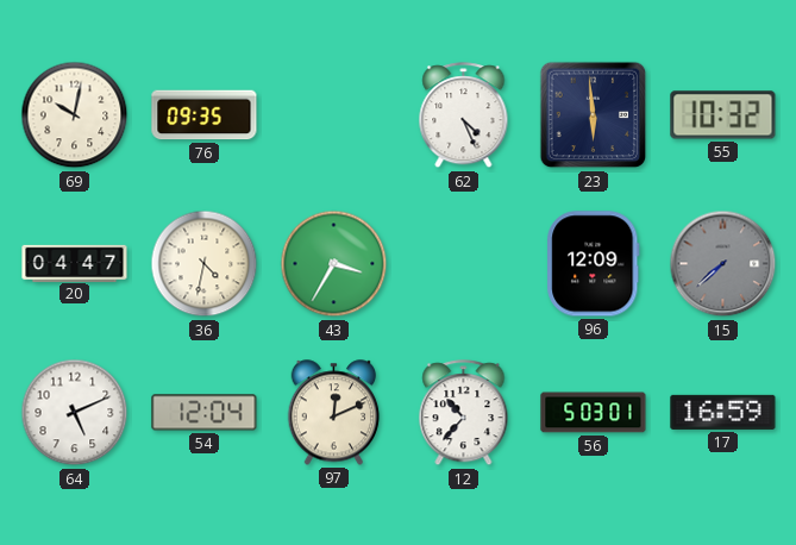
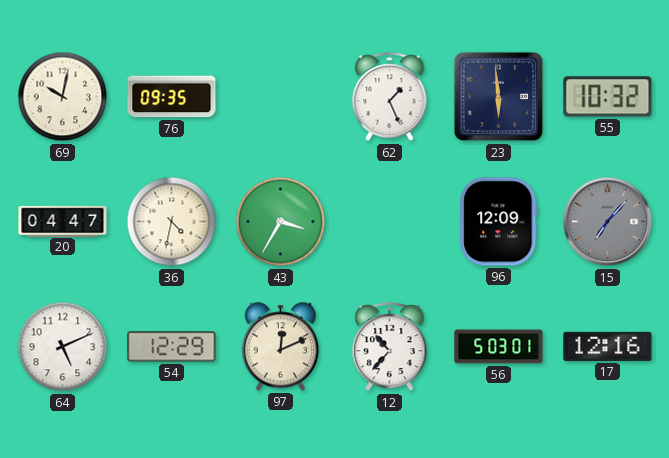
62: 4:26 -> 1:26
15: 7:38 -> 7:07
54: 12:04 -> 12:29
17: 16:59 -> 12:16
